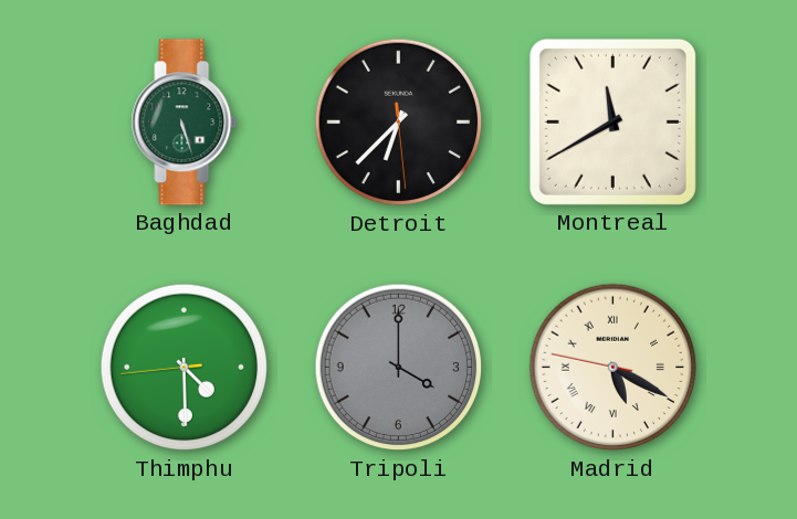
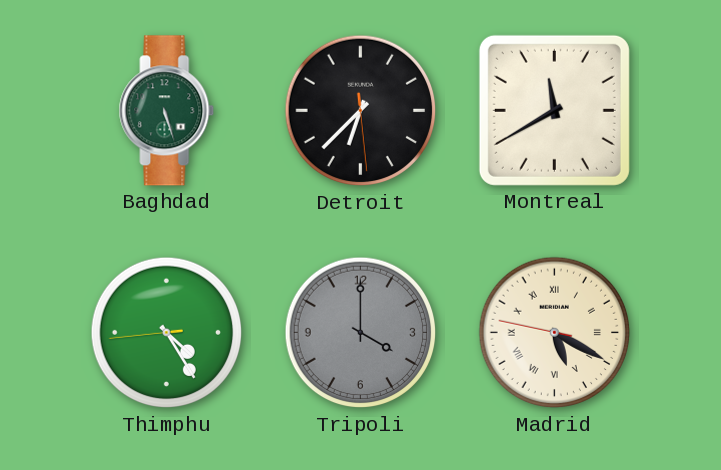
Thimphu: 4:29 -> 4:24
